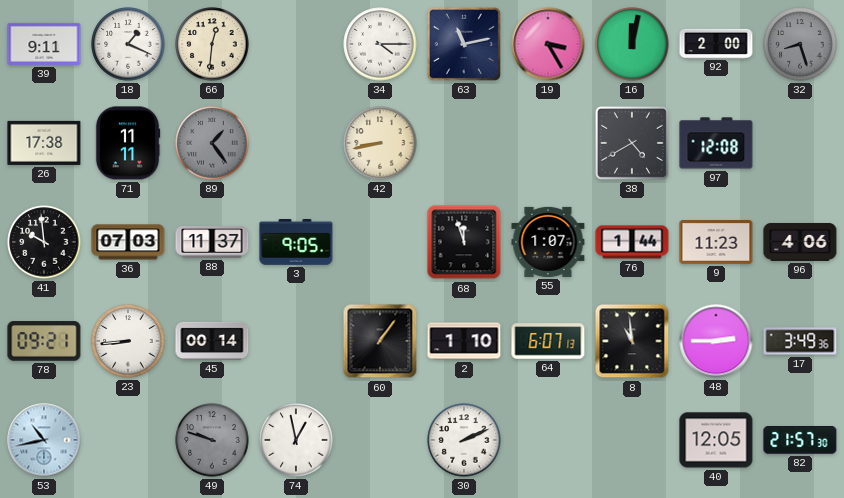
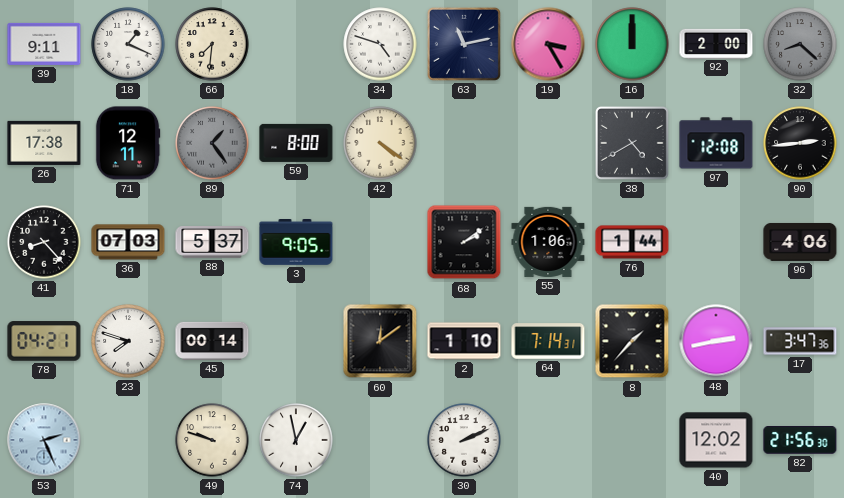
66: 12:31 -> 7:31
34: 4:15 -> 4:48
16: 12:02 -> 12:00
32: 8:27 -> 8:22
71: 11:11 -> 12:11
59: none -> 8:00
42: 8:43 -> 4:21
90: none -> 2:44
41: 9:59 -> 8:23
88: 11:37 -> 5:37
68: 11:57 -> 2:09
55: 1:07 -> 1:06
9: 11:23 -> none
78: 09:21 -> 04:21
23: 8:44 -> 7:48
60: 1:06 -> 12:09
64: 6:07 -> 7:14
8: 10:59 -> 1:37
48: 2:45 -> 2:43
17: 3:49 -> 3:47
53: 10:43 -> 2:26
49 dial: grey -> cream
40: 12:05 -> 12:02
82: 21:57 -> 21:56
